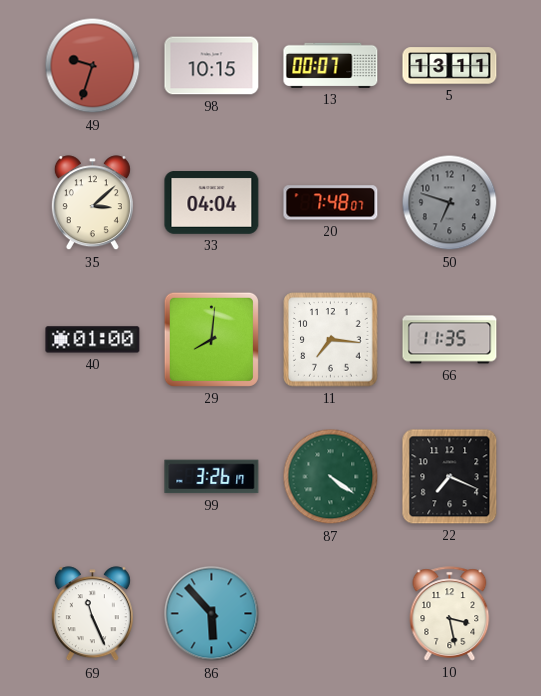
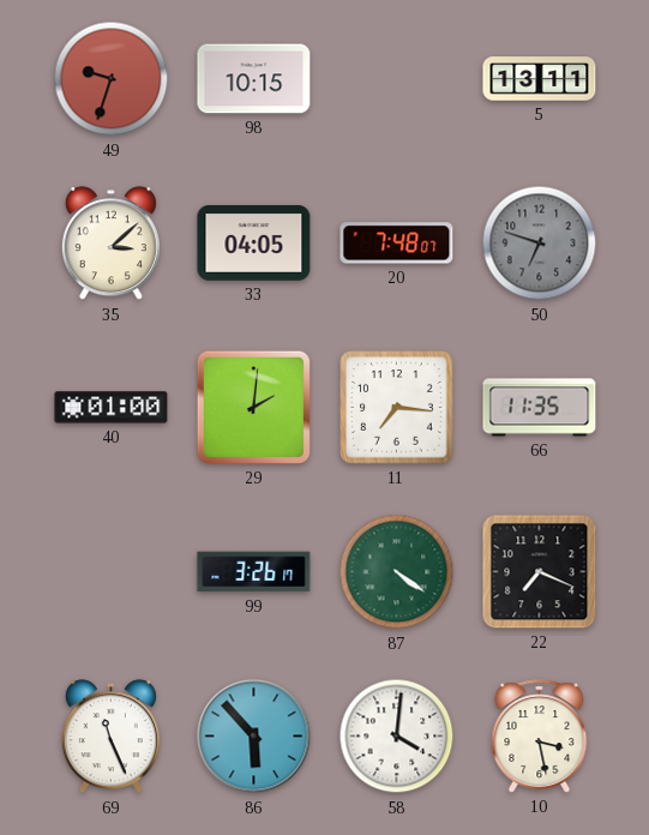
13: 00:07 -> none
33: 04:04 -> 04:05
29: 8:01 -> 2:01
58: none -> 4:01
